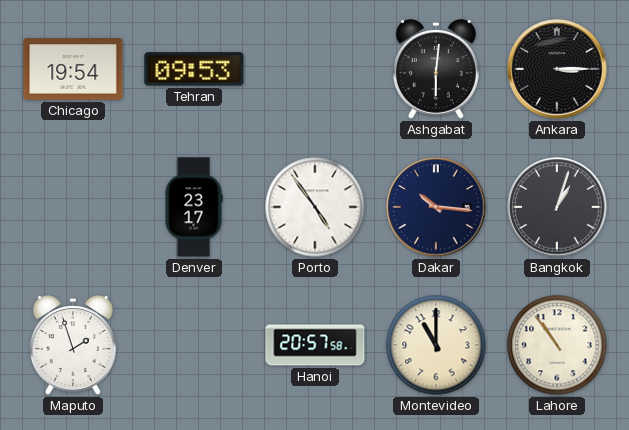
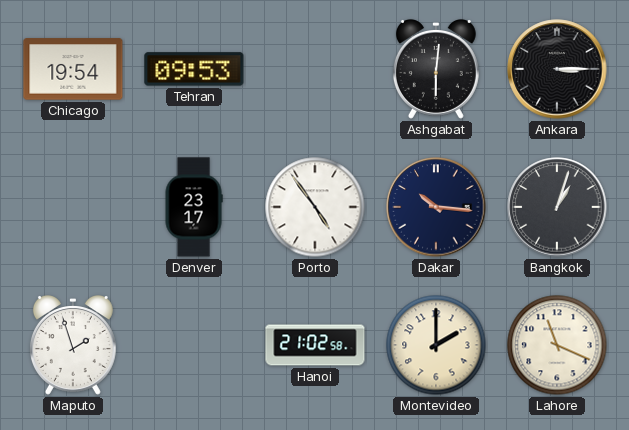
Hanoi: 20:57 -> 21:02
Montevideo: 11:00 -> 2:00
Lahore: 10:54 -> 11:19
